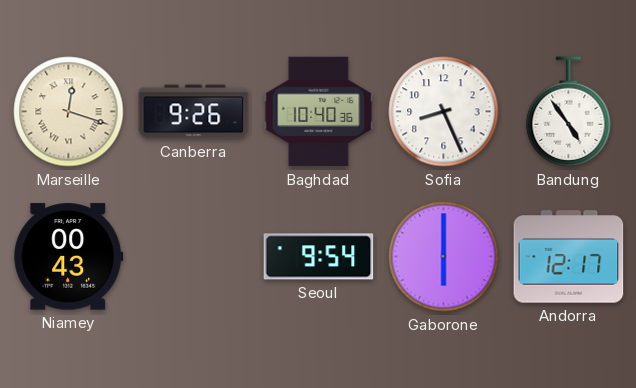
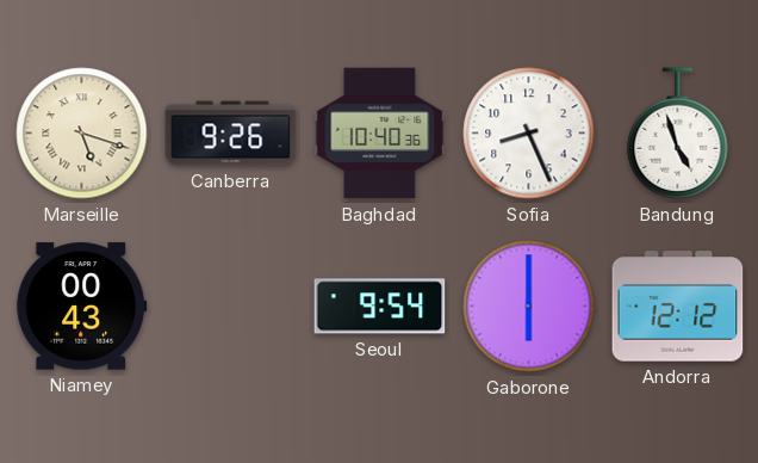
Marseille: 12:18 -> 5:18
Bandung: 4:54 -> 4:57
Andorra: 12:17 -> 12:12
